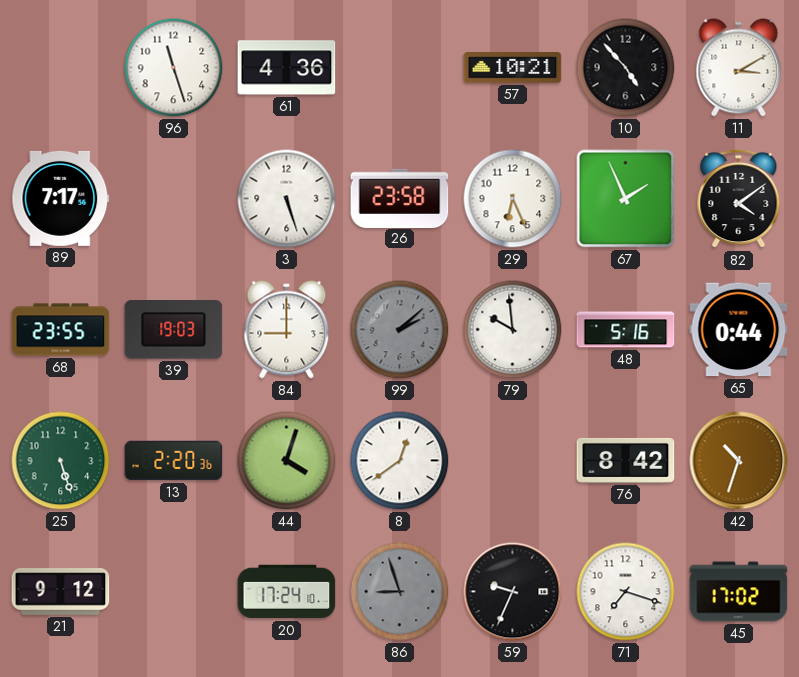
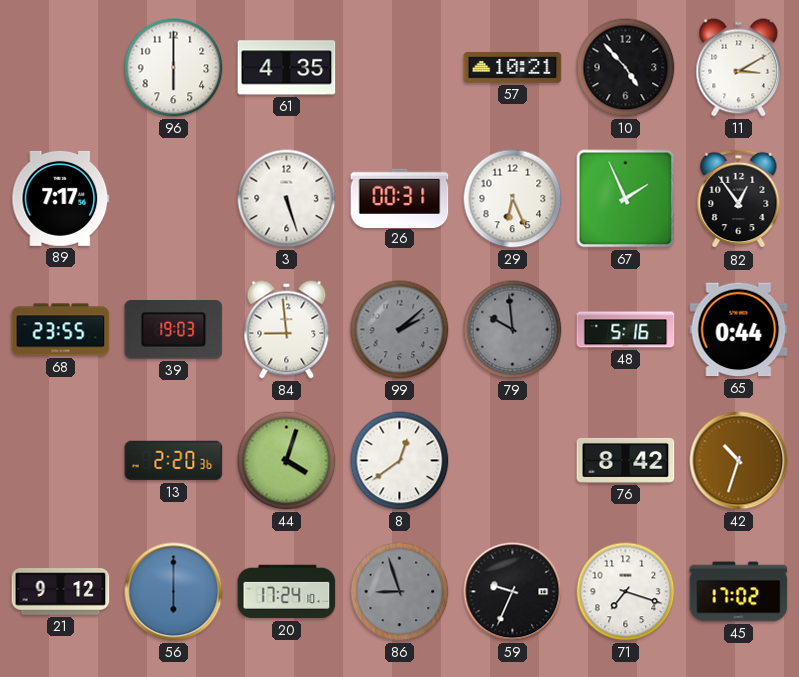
96: 11:27 -> 6:00
61: 4:36 -> 4:35
26: 23:58 -> 00:31
82: 4:09 -> 12:54
84: 9:00 -> 8:59
79 dial: white -> grey
25: 5:27 -> none
56: none -> 6:00
